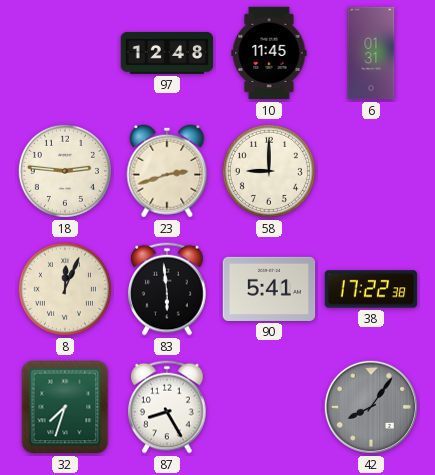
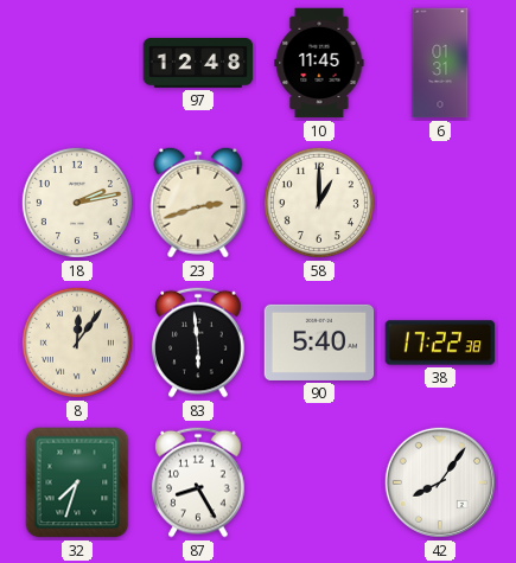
18: 2:46 -> 2:13
58: 9:00 -> 1:00
8: 12:04 -> 12:06
90: 5:41 -> 5:40
42 dial: grey -> white
